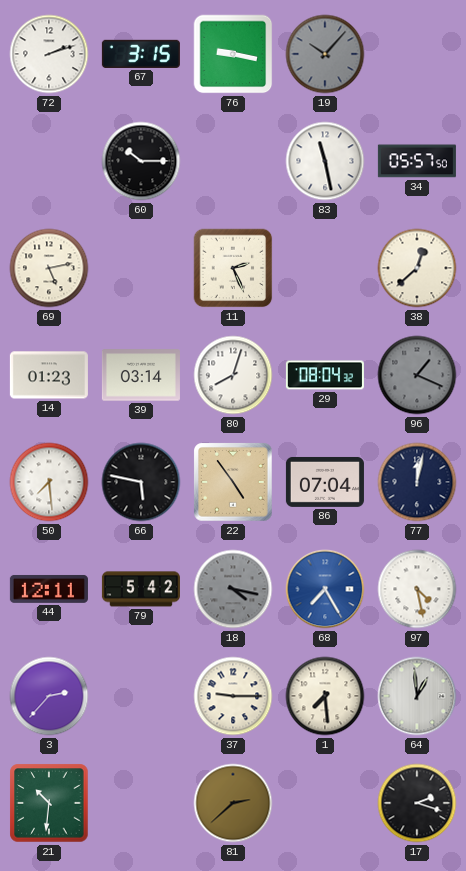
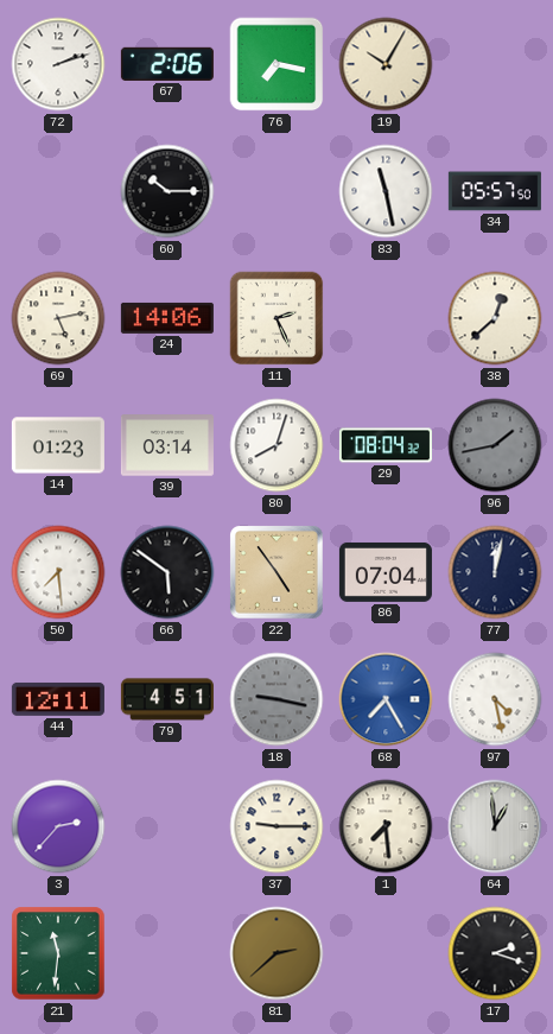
67: 3:15 -> 2:06
76: 9:17 -> 7:17
19: 10:07 -> 10:05
19 dial: grey -> cream
24: none -> 14:06
96: 1:19 -> 1:43
66: 5:47 -> 5:51
79: 5:42 -> 4:51
18: 4:17 -> 9:17
21: 10:31 -> 11:31
